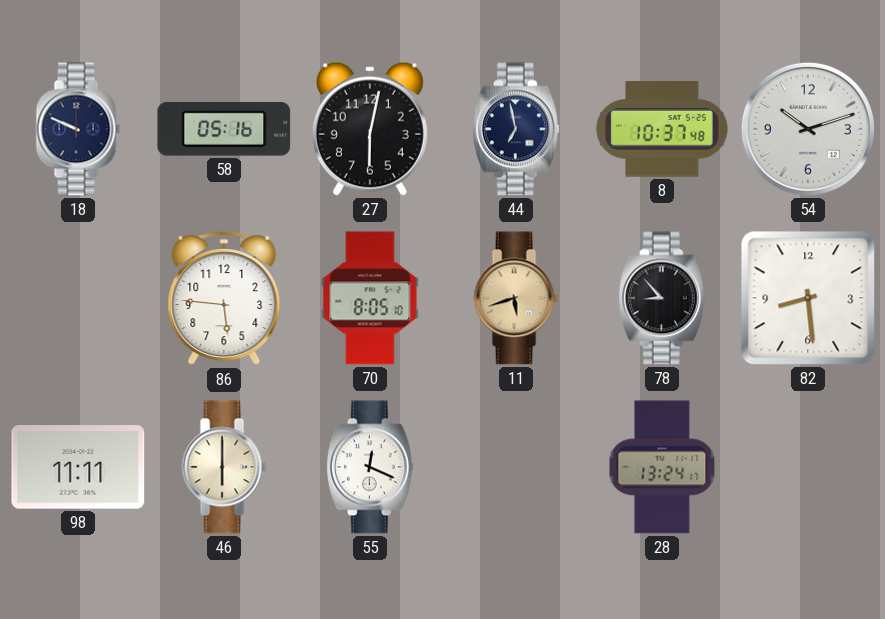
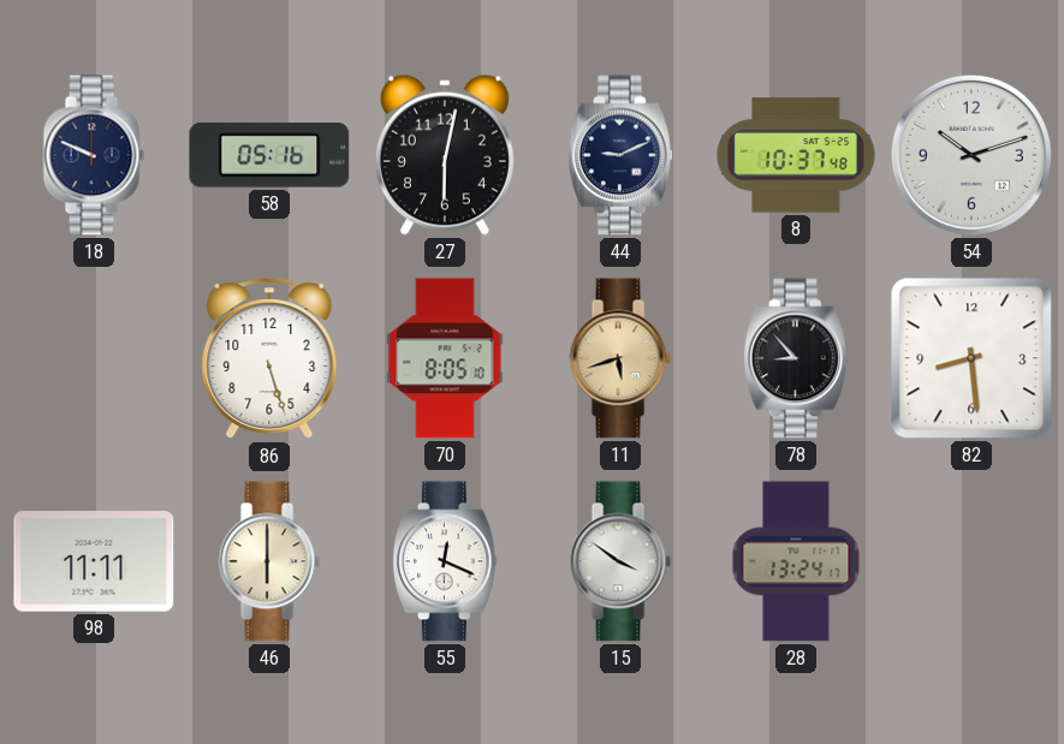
44: 6:58 -> 9:11
86: 5:46 -> 5:27
15: none -> 3:51
